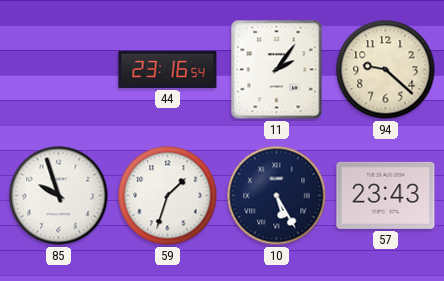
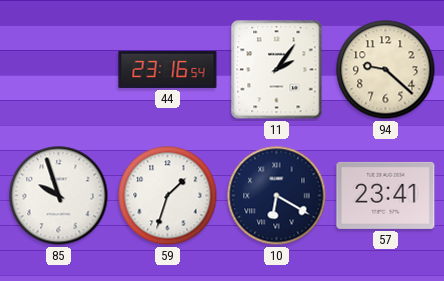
10: 5:25 -> 6:20
57: 23:43 -> 23:41
